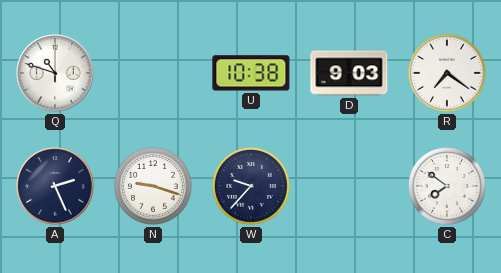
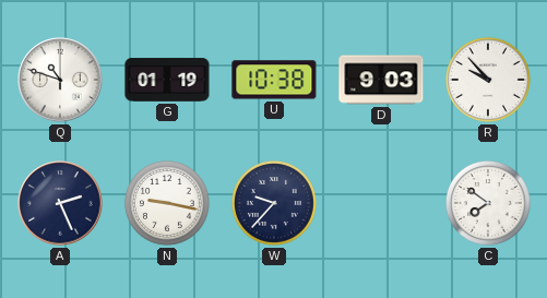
G: none -> 01:19
R: 7:21 -> 9:53
N: 9:18 -> 9:17
